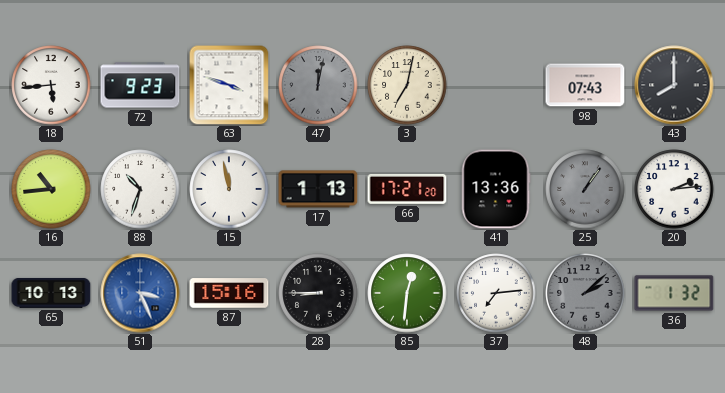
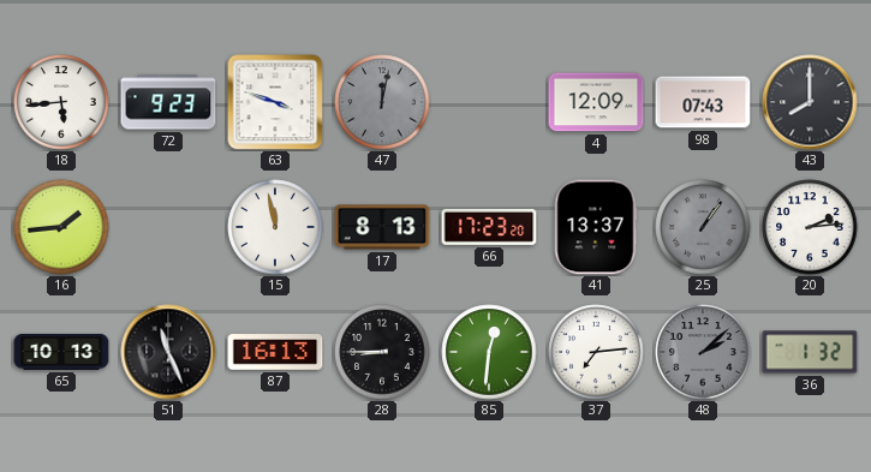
3: 7:02 -> none
4: none -> 12:09
16: 10:44 -> 1:44
88: 10:33 -> none
17: 1:13 -> 8:13
66: 17:21 -> 17:23
41: 13:36 -> 13:37
51: 3:26 -> 11:26
51 dial: blue -> black
87: 15:16 -> 16:13
